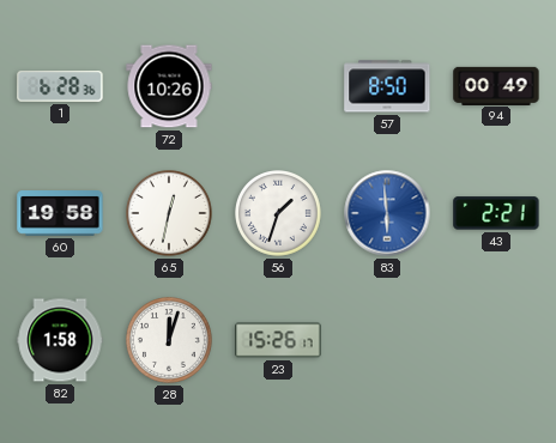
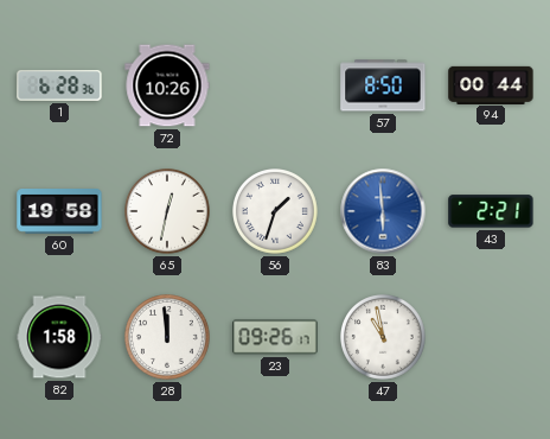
94: 00:49 -> 00:44
28: 12:03 -> 11:59
23: 15:26 -> 09:26
47: none -> 10:58
